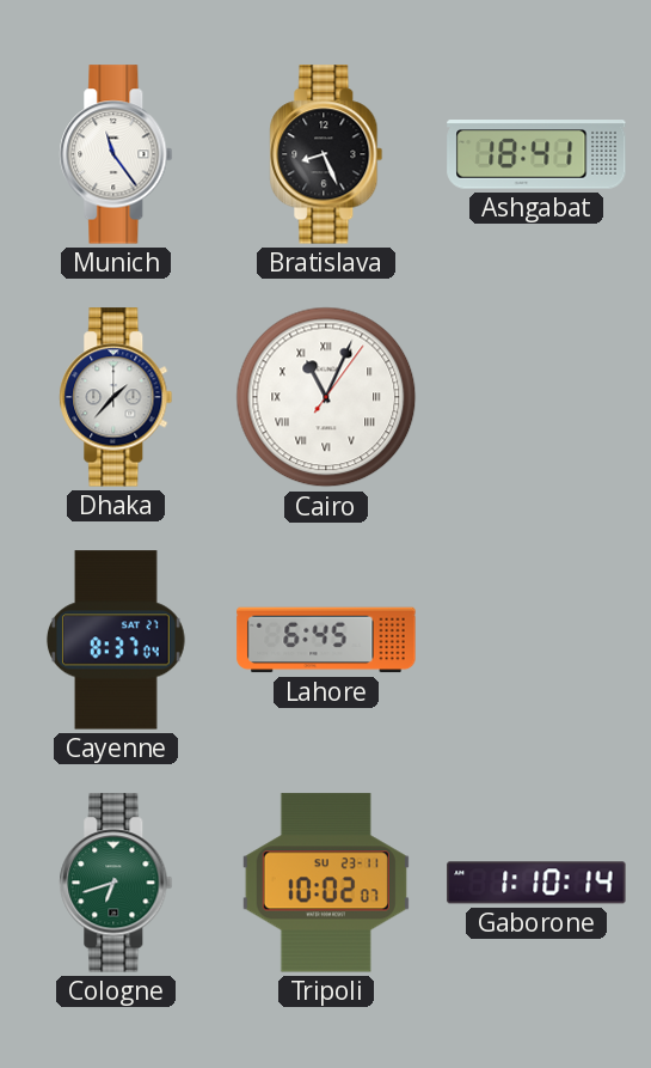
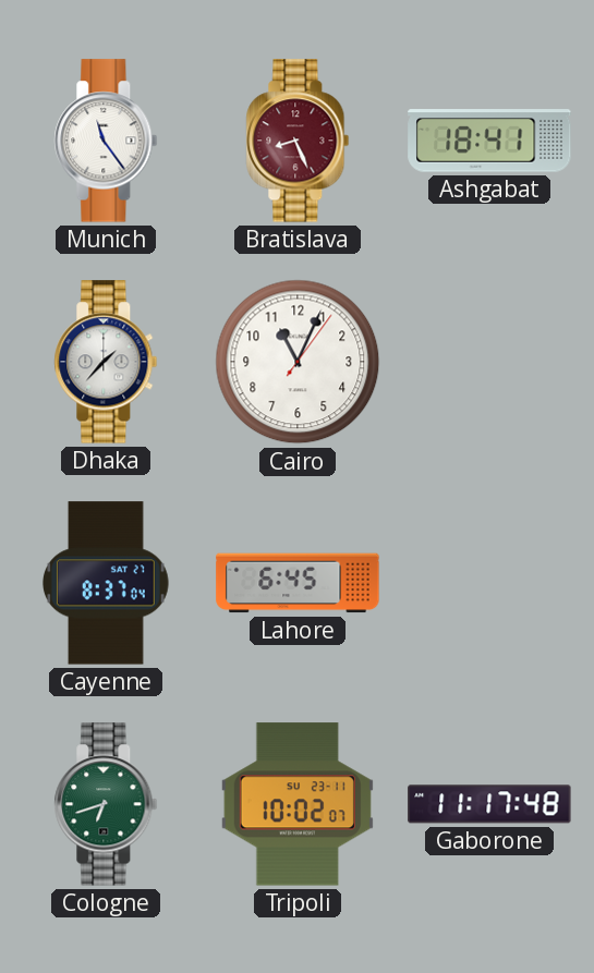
Bratislava dial: black -> burgundy
Cairo numerals: Roman -> Arabic
Gaborone: 1:10 -> 11:17
